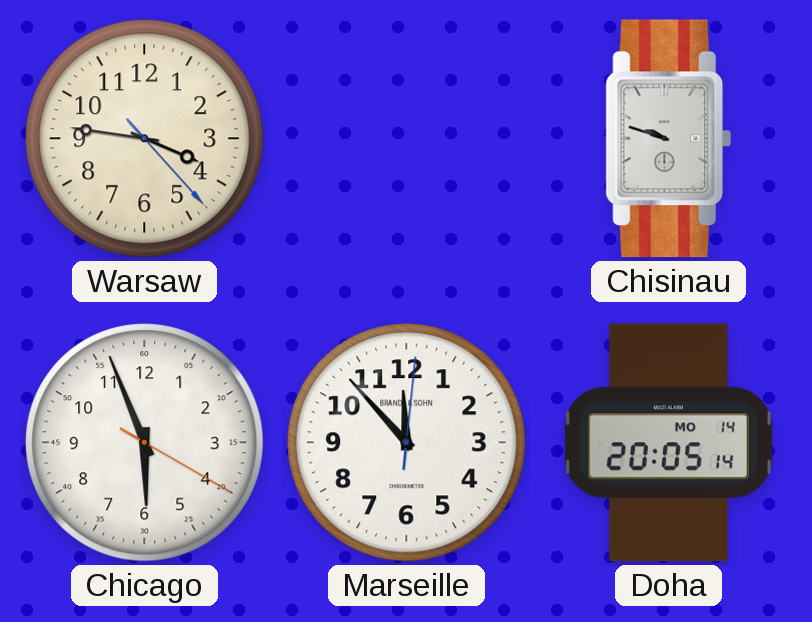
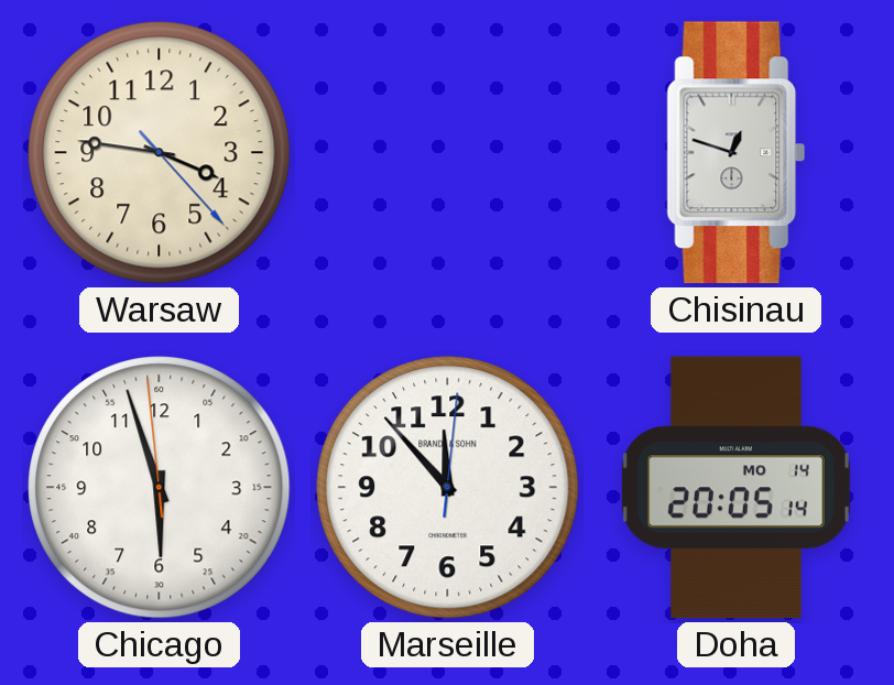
Chisinau: 9:48 -> 12:48
Chicago: 5:56:20 -> 5:56:59
